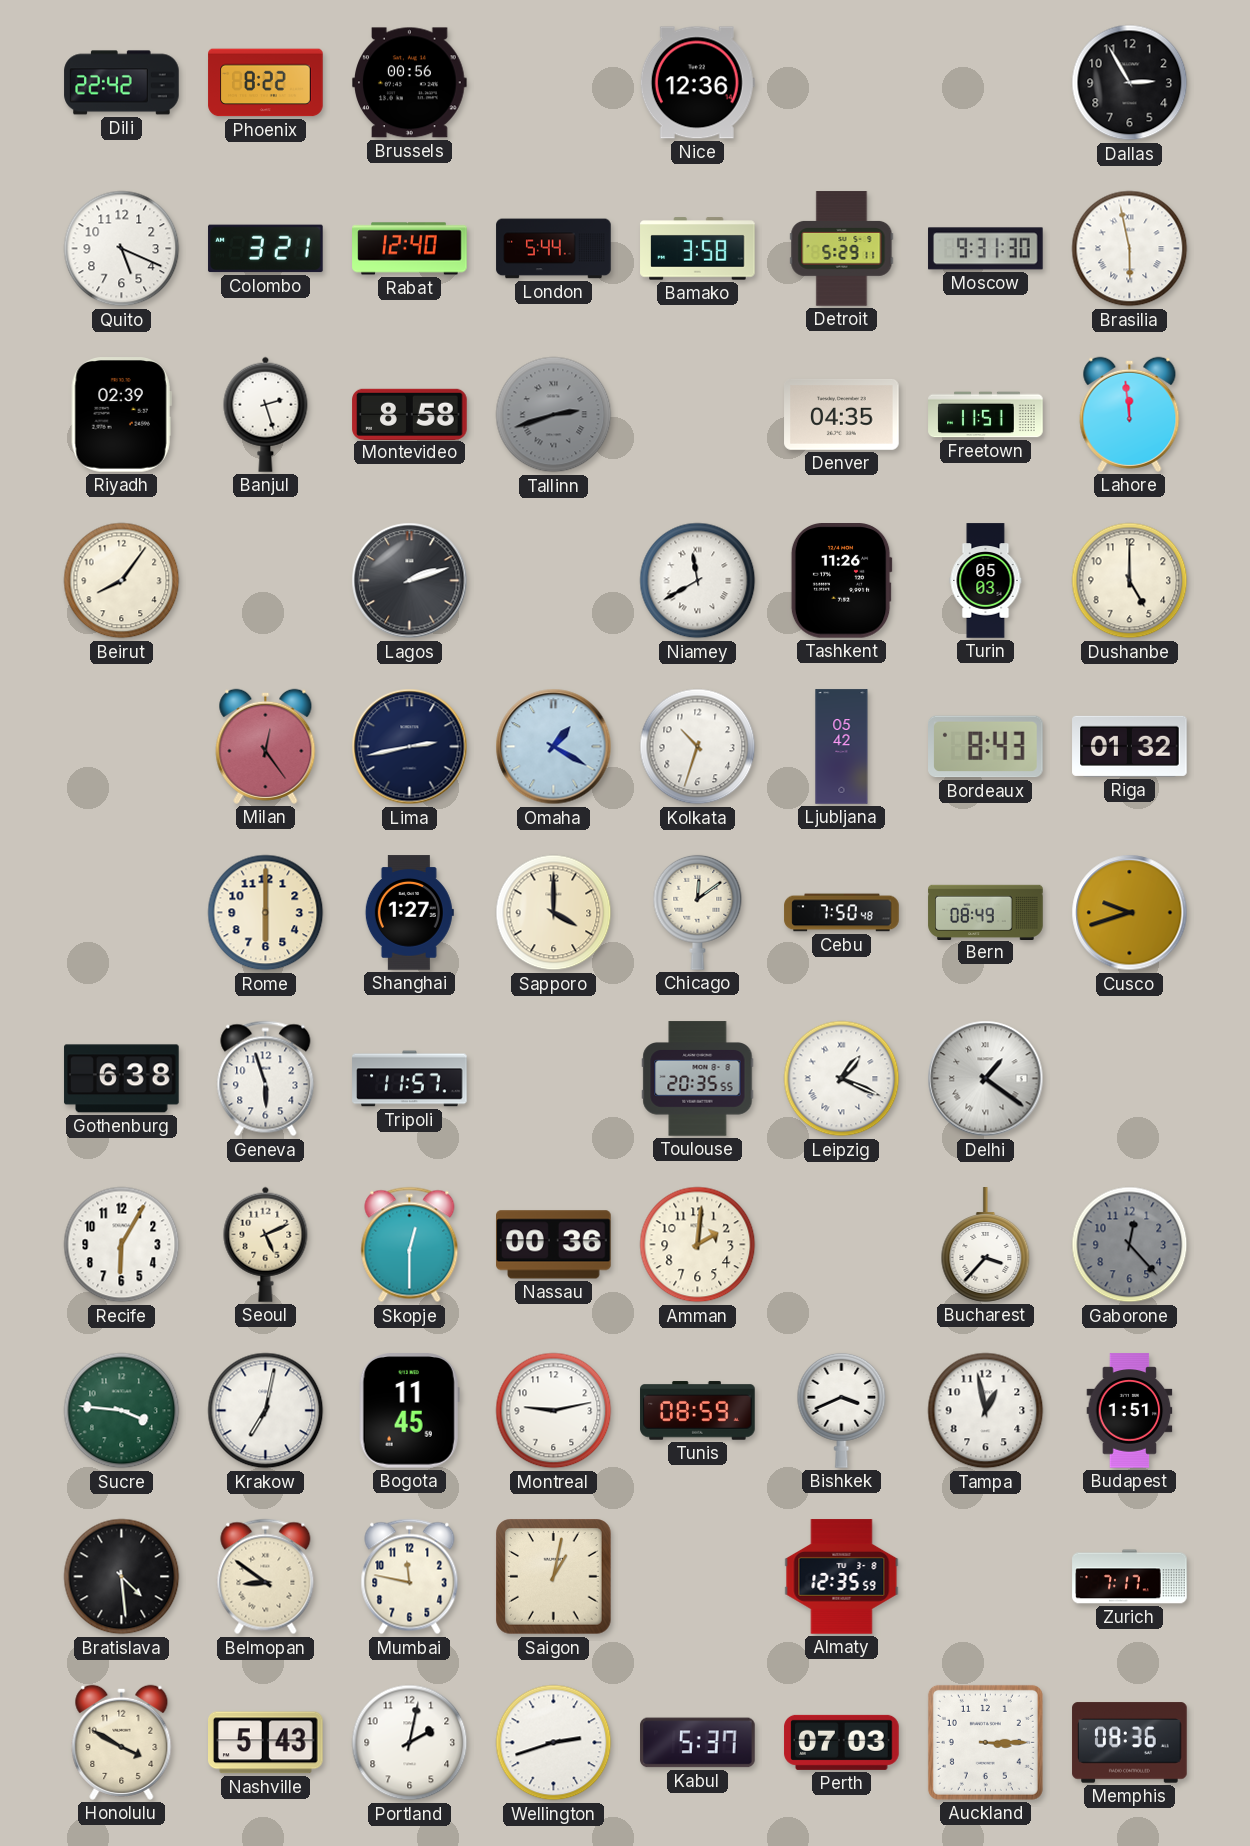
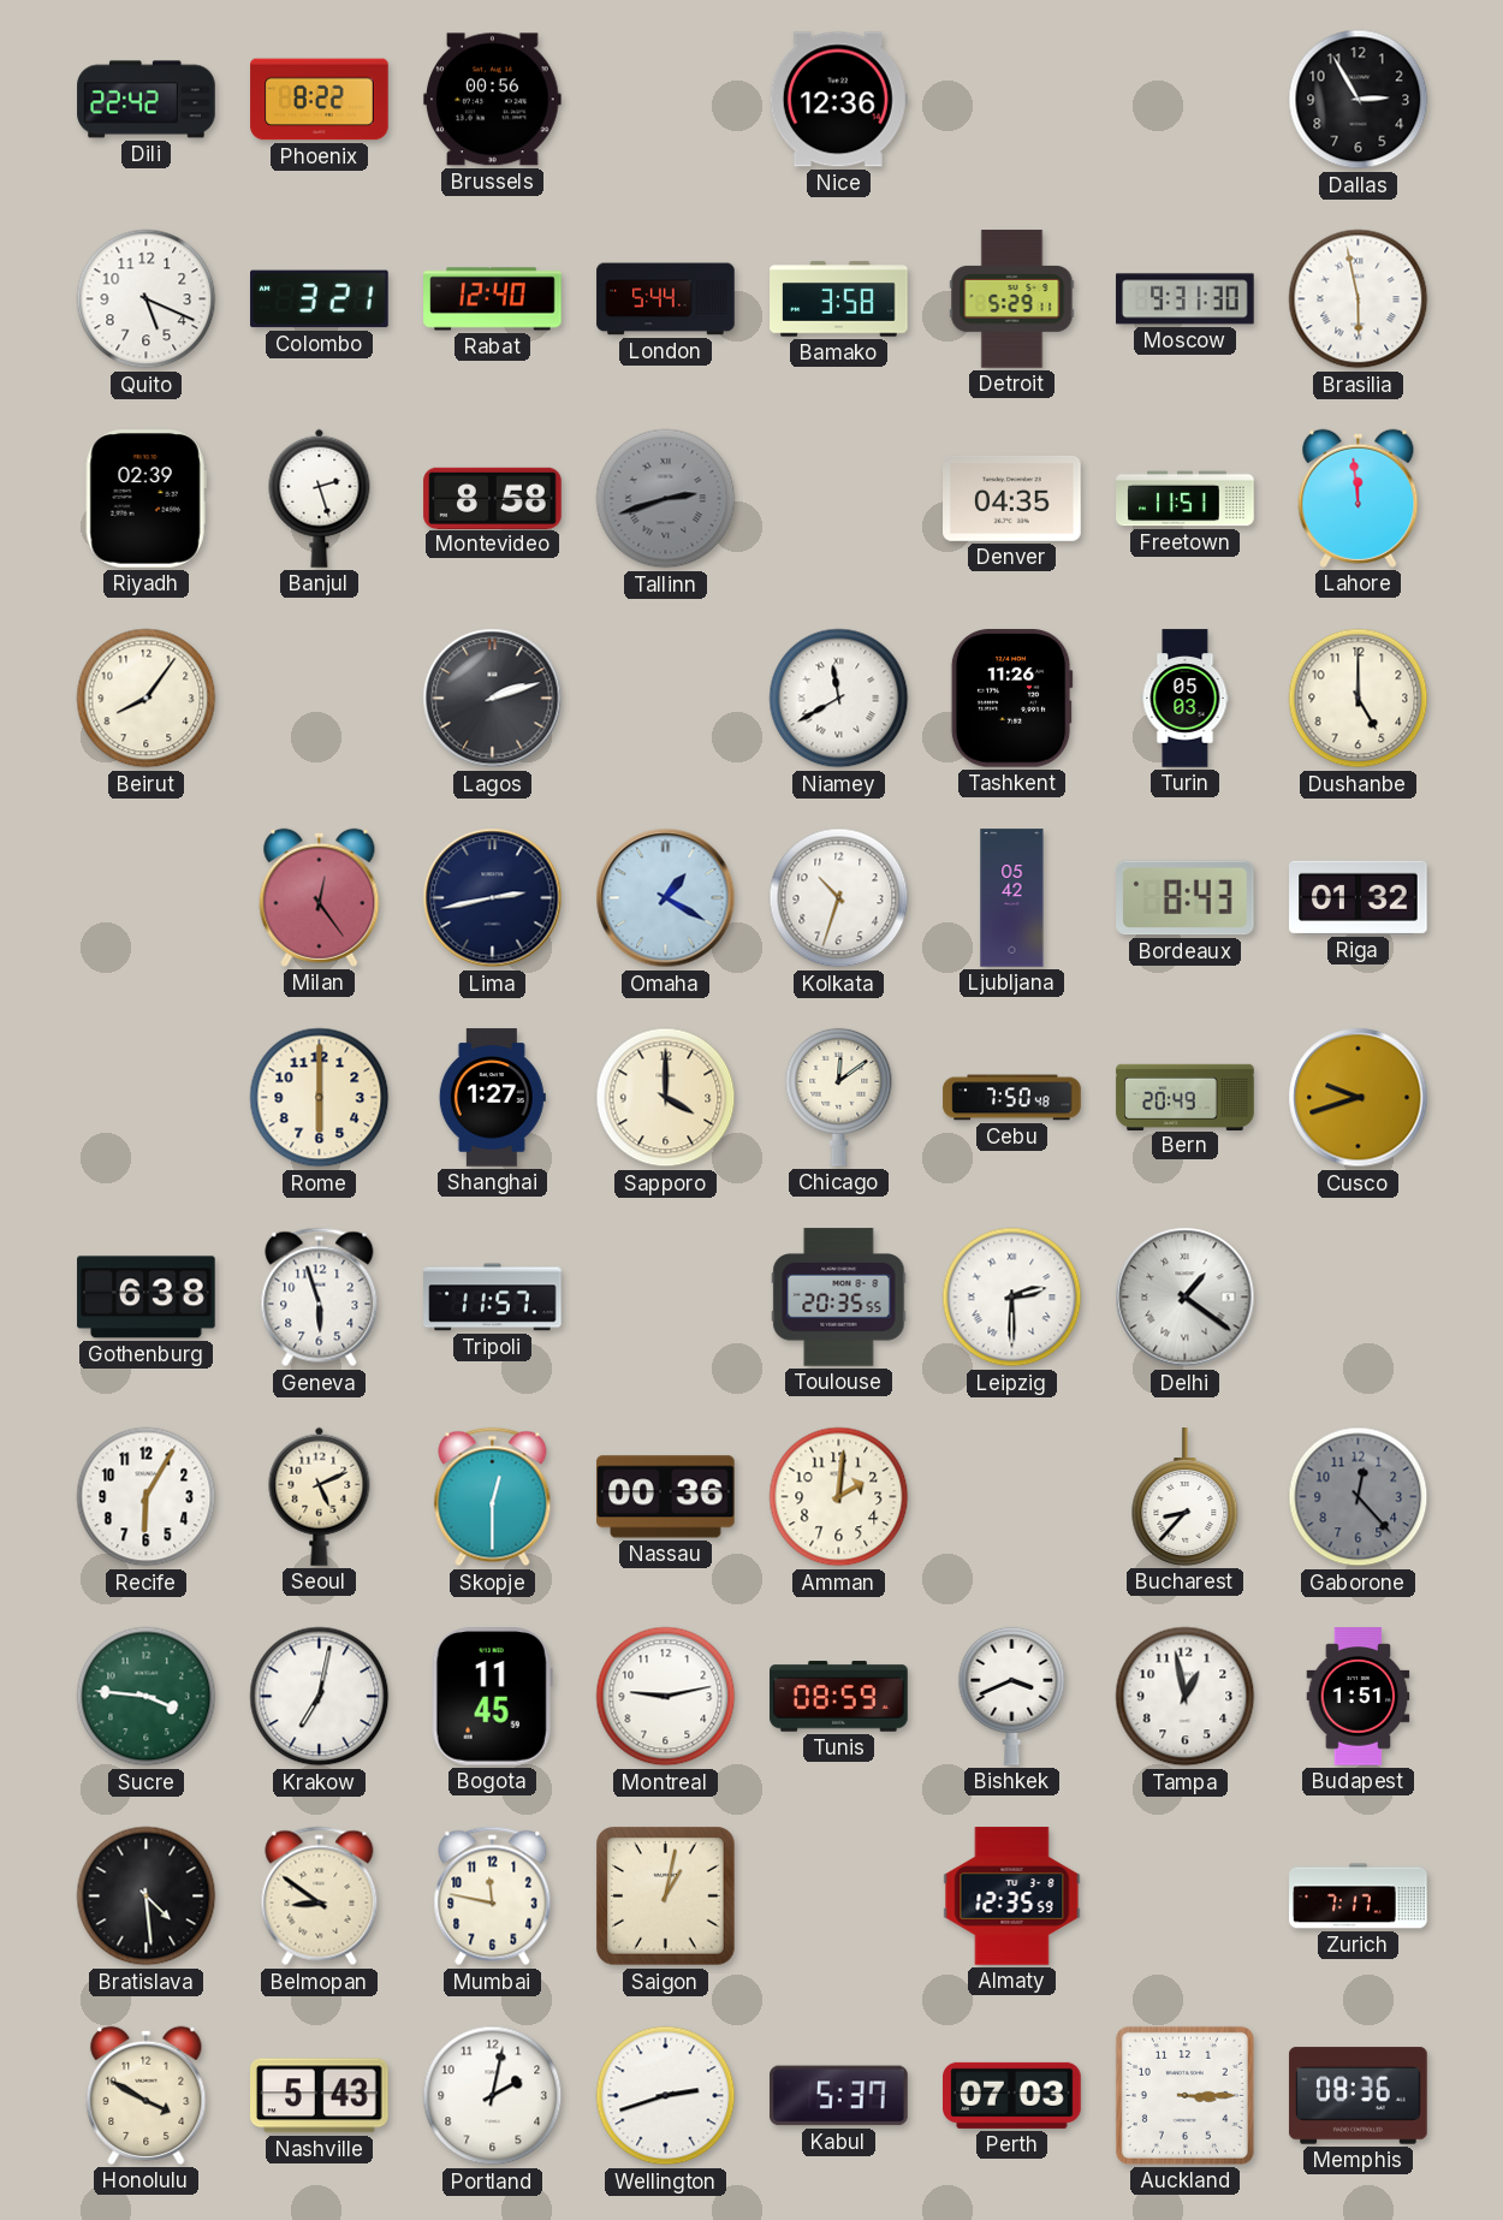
Bern: 08:49 -> 20:49
Leipzig: 1:19 -> 2:30
Bucharest: 3:37 -> 8:37
